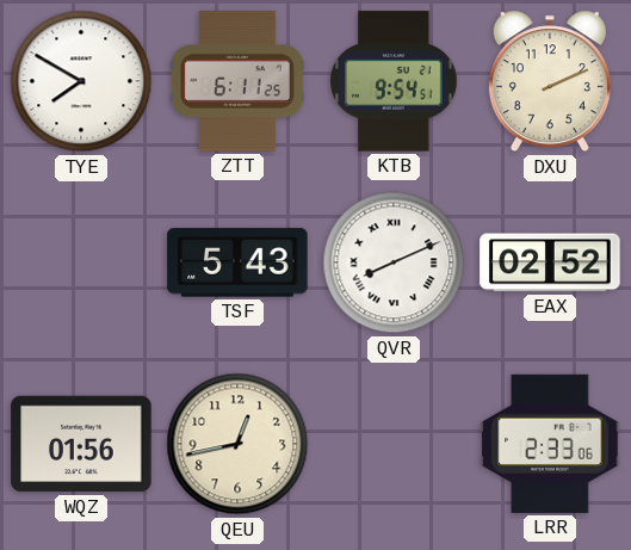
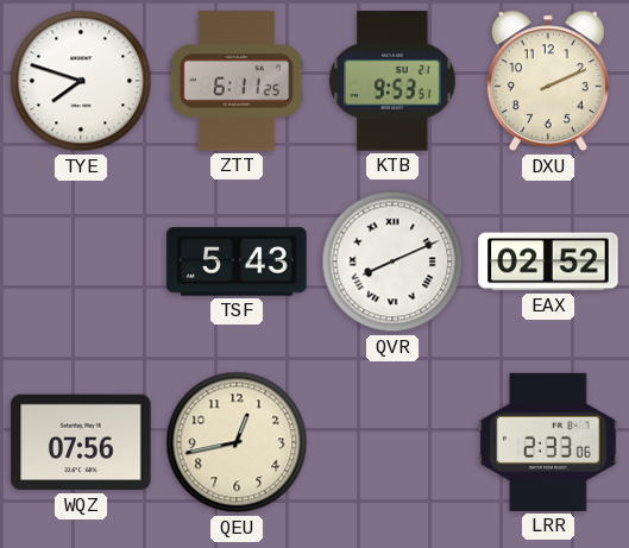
TYE: 7:50 -> 7:48
KTB: 9:54 -> 9:53
WQZ: 01:56 -> 07:56
